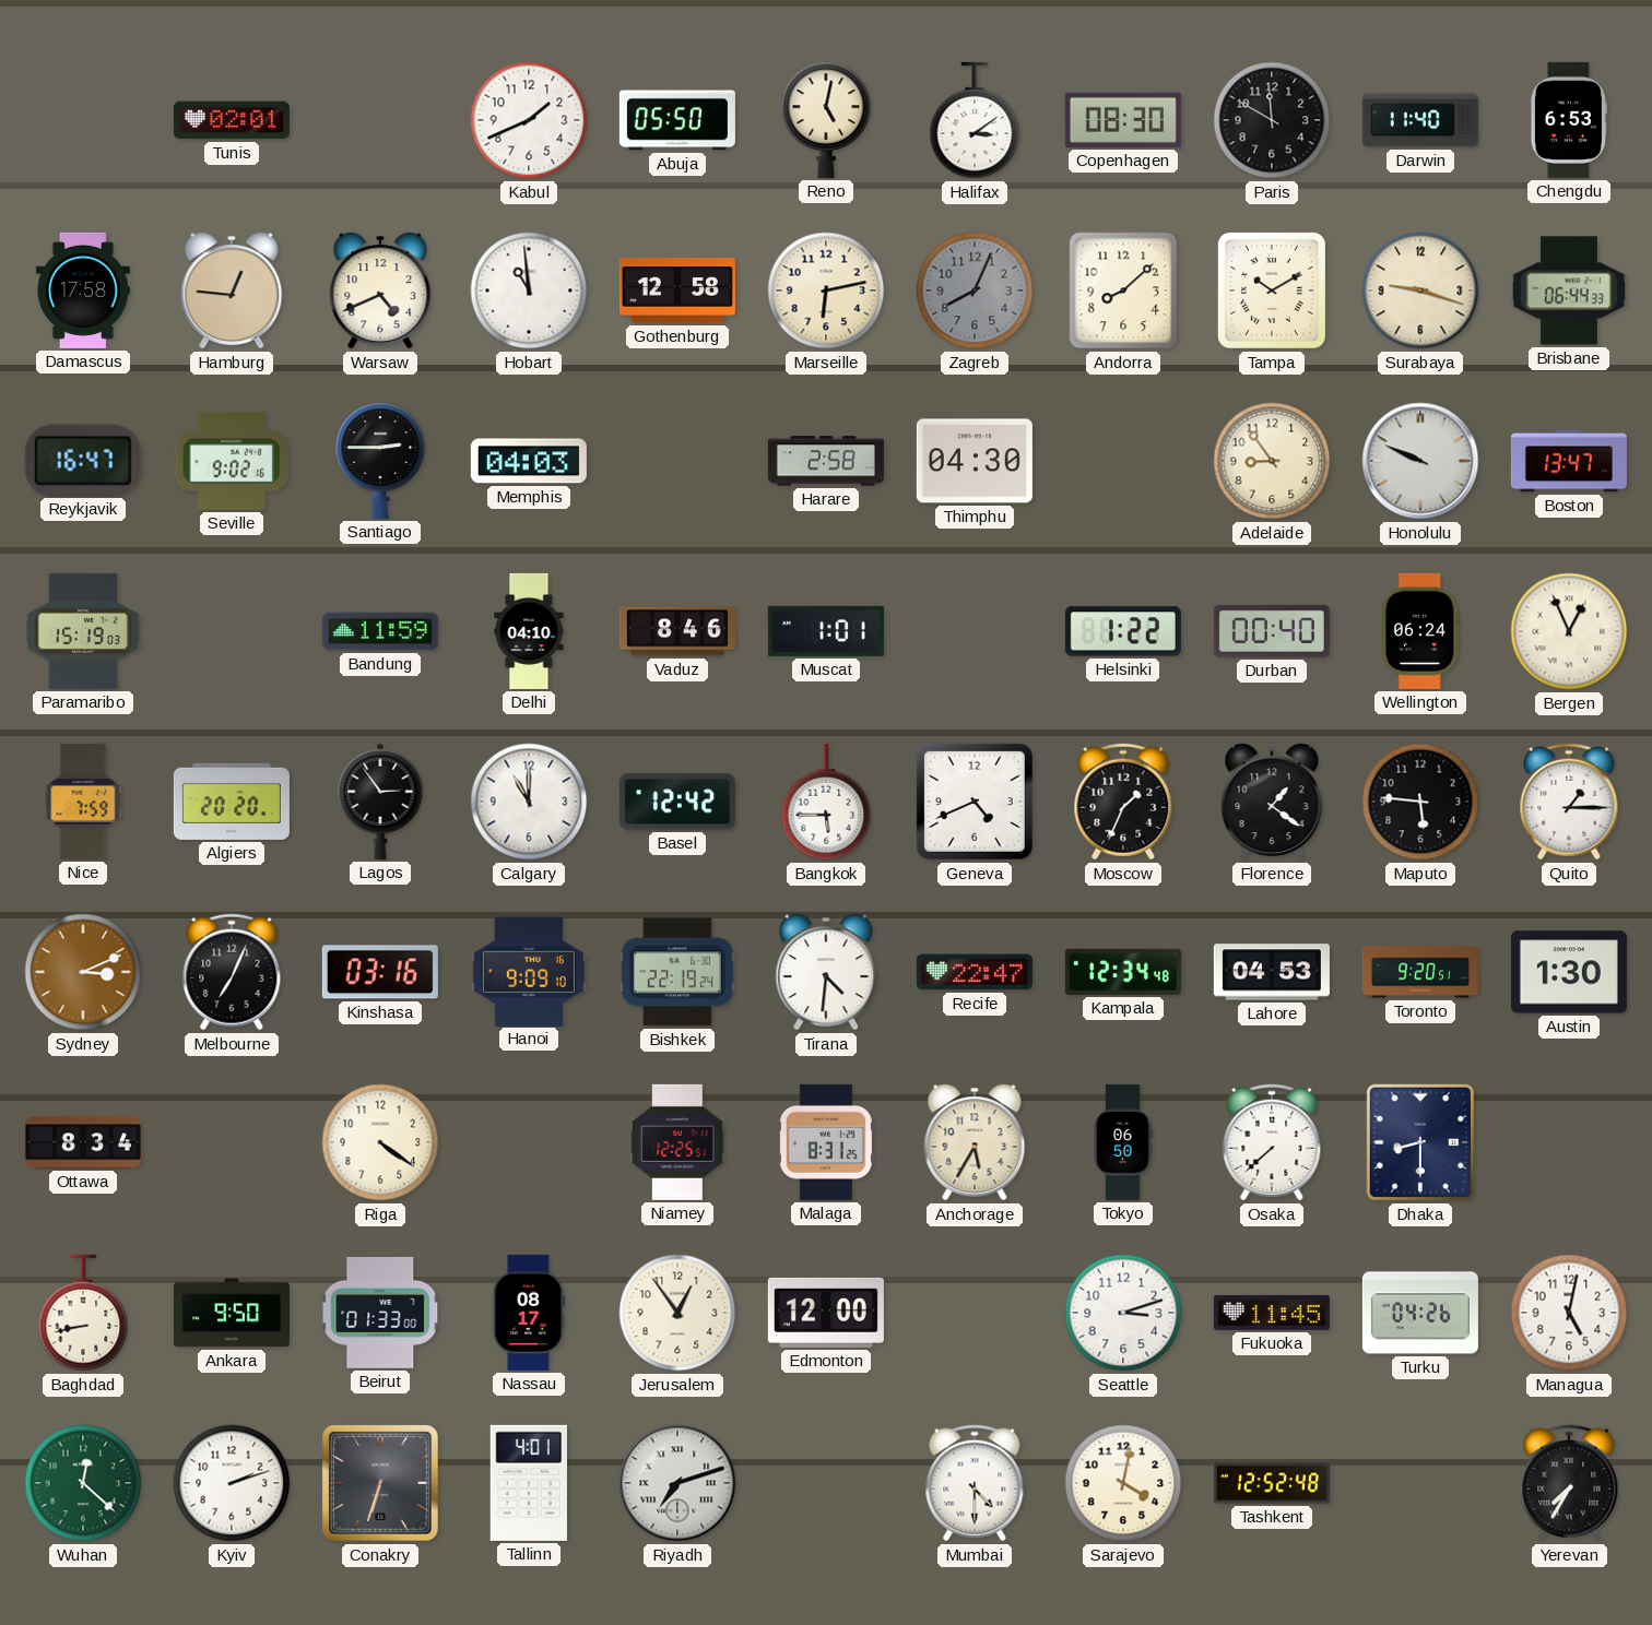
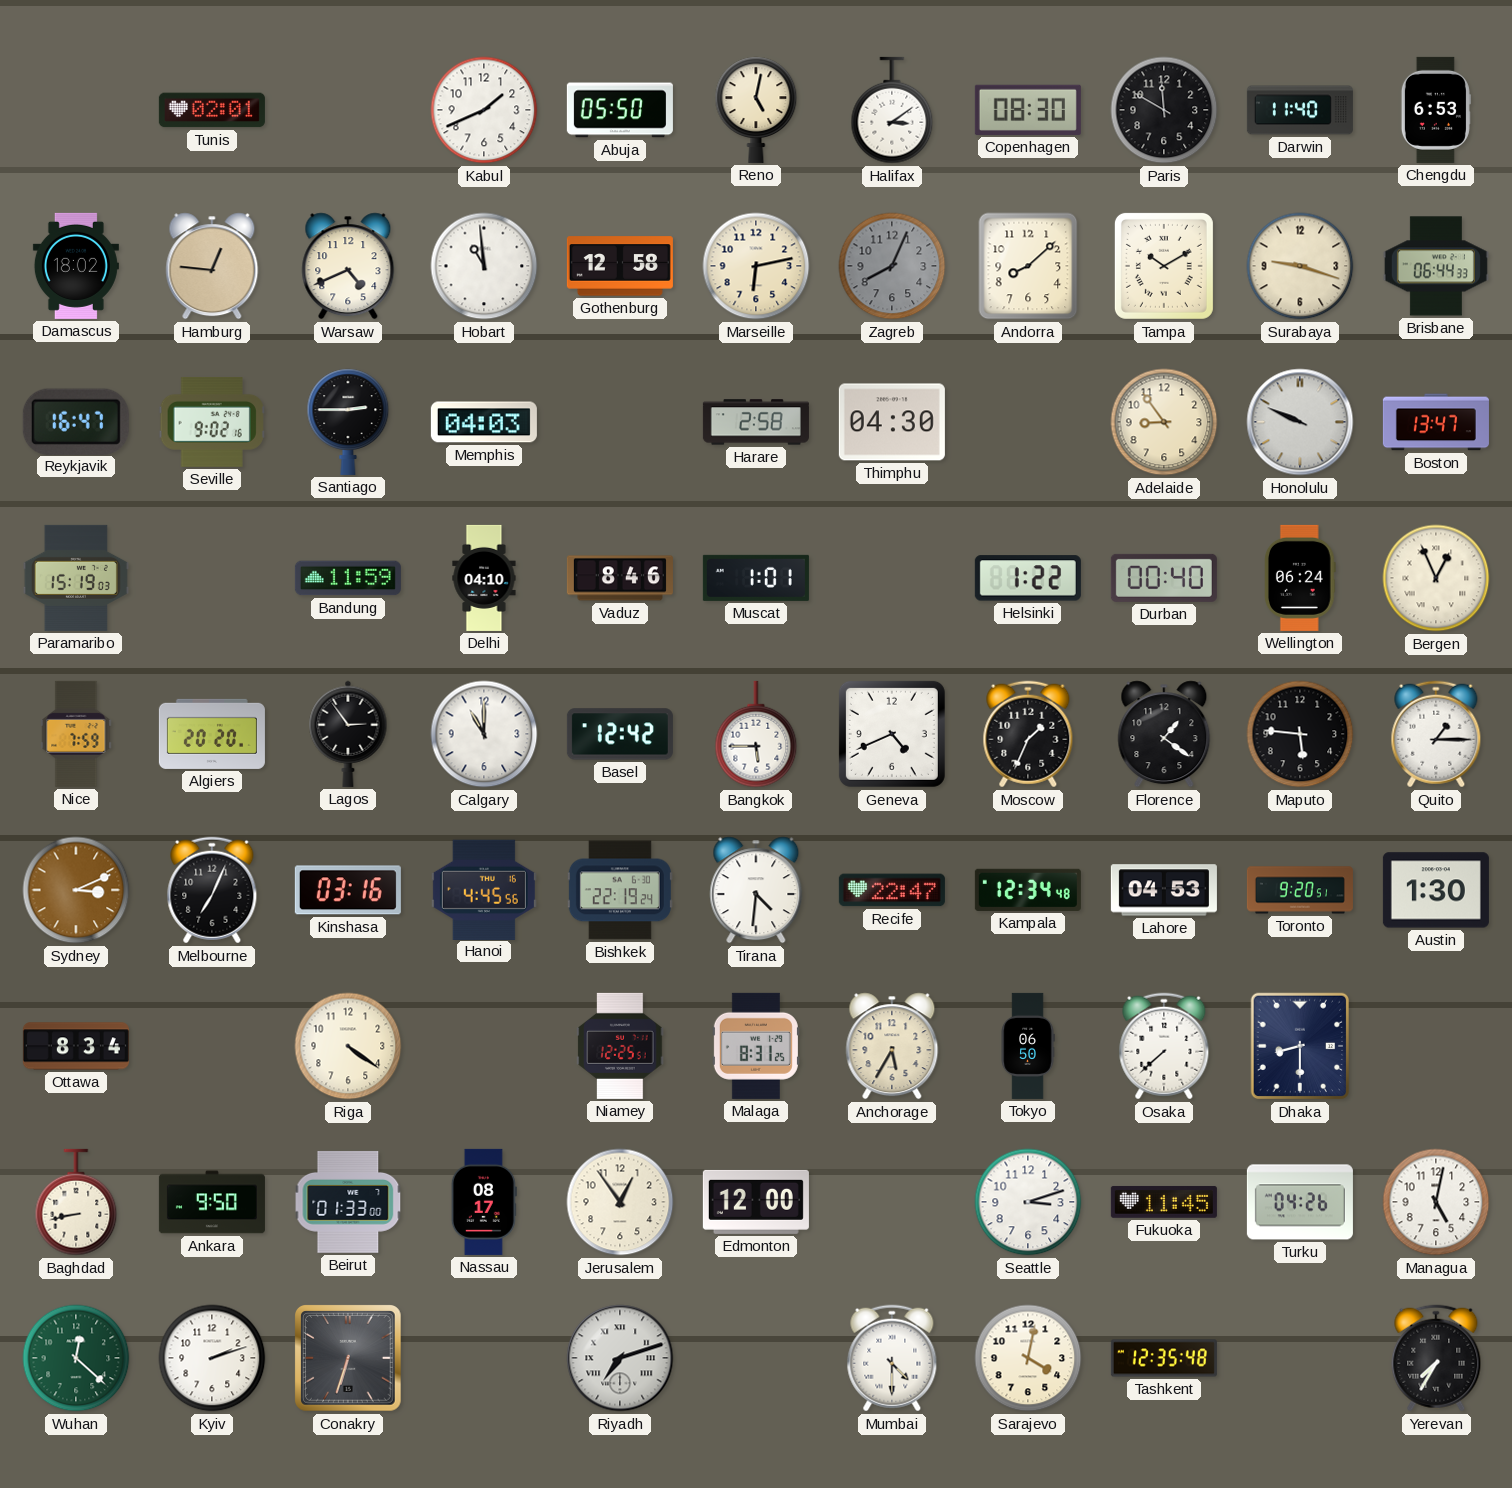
Damascus: 17:58 -> 18:02
Hanoi: 9:09 -> 4:45
Tallinn: 4:01 -> none
Tashkent: 12:52 -> 12:35
